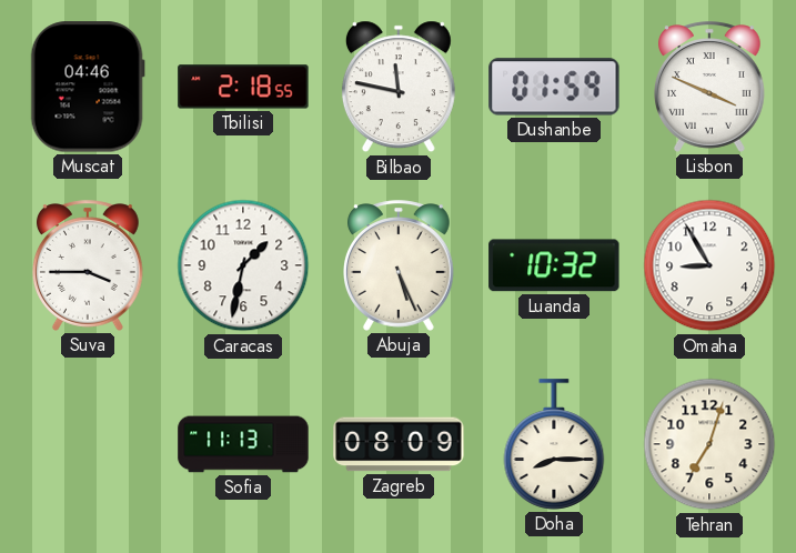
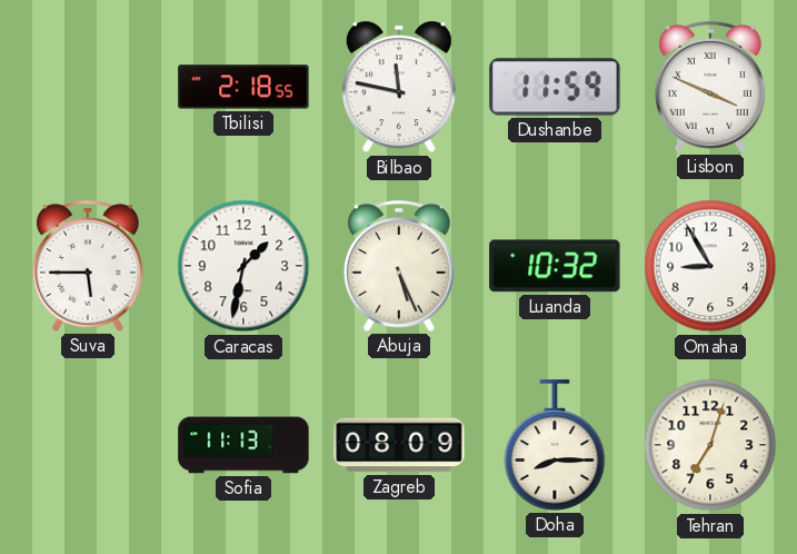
Muscat: 04:46 -> none
Dushanbe: 01:59 -> 11:59
Suva: 3:45 -> 5:45
